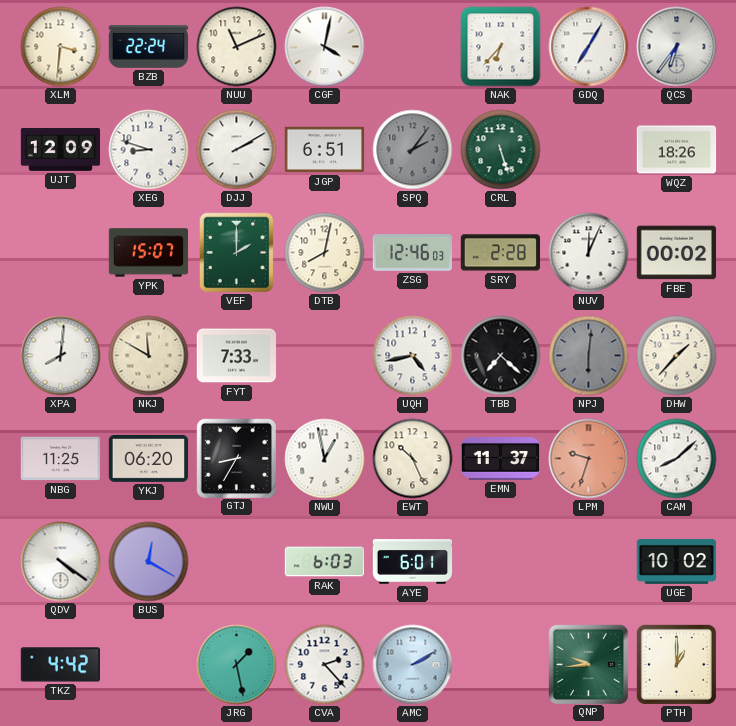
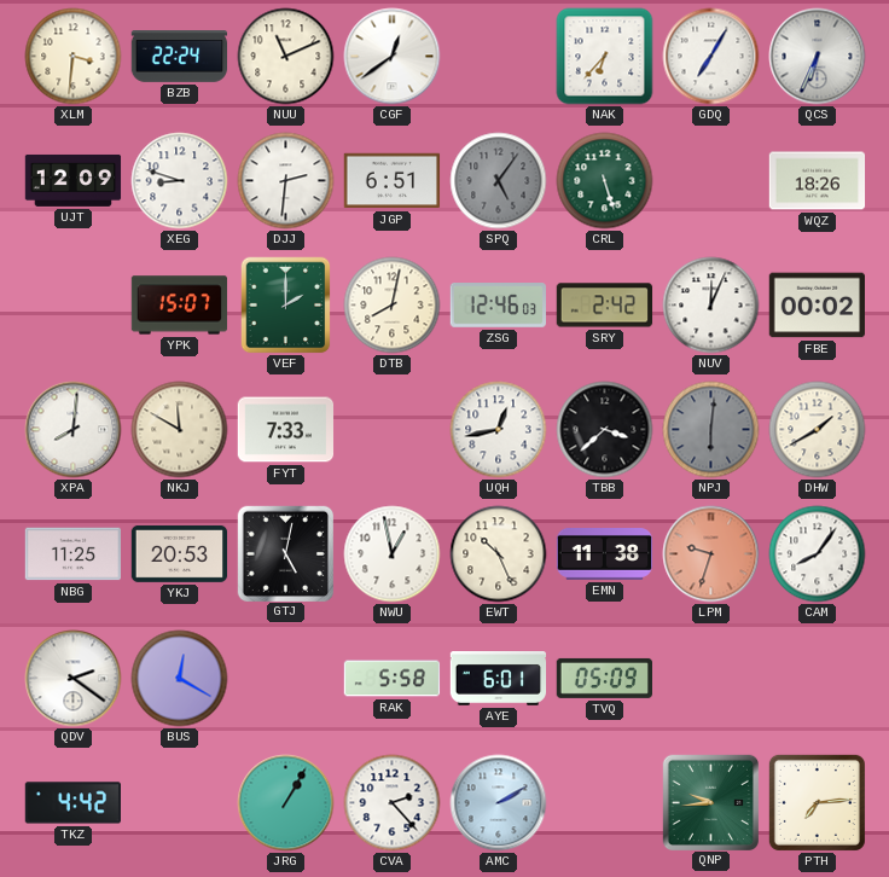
CGF: 4:02 -> 12:39
QCS: 6:36 -> 6:34
DJJ: 2:10 -> 2:31
SPQ: 2:06 -> 5:06
SRY: 2:28 -> 2:42
UQH: 4:43 -> 12:43
TBB: 7:22 -> 3:38
DHW: 1:37 -> 1:40
YKJ: 06:20 -> 20:53
GTJ: 8:35 -> 5:02
EMN: 11:37 -> 11:38
CAM: 8:08 -> 8:06
QDV: 4:21 -> 2:21
RAK: 6:03 -> 5:58
TVQ: none -> 05:09
UGE: 10:02 -> none
JRG: 1:28 -> 1:05
PTH: 1:00 -> 7:14
